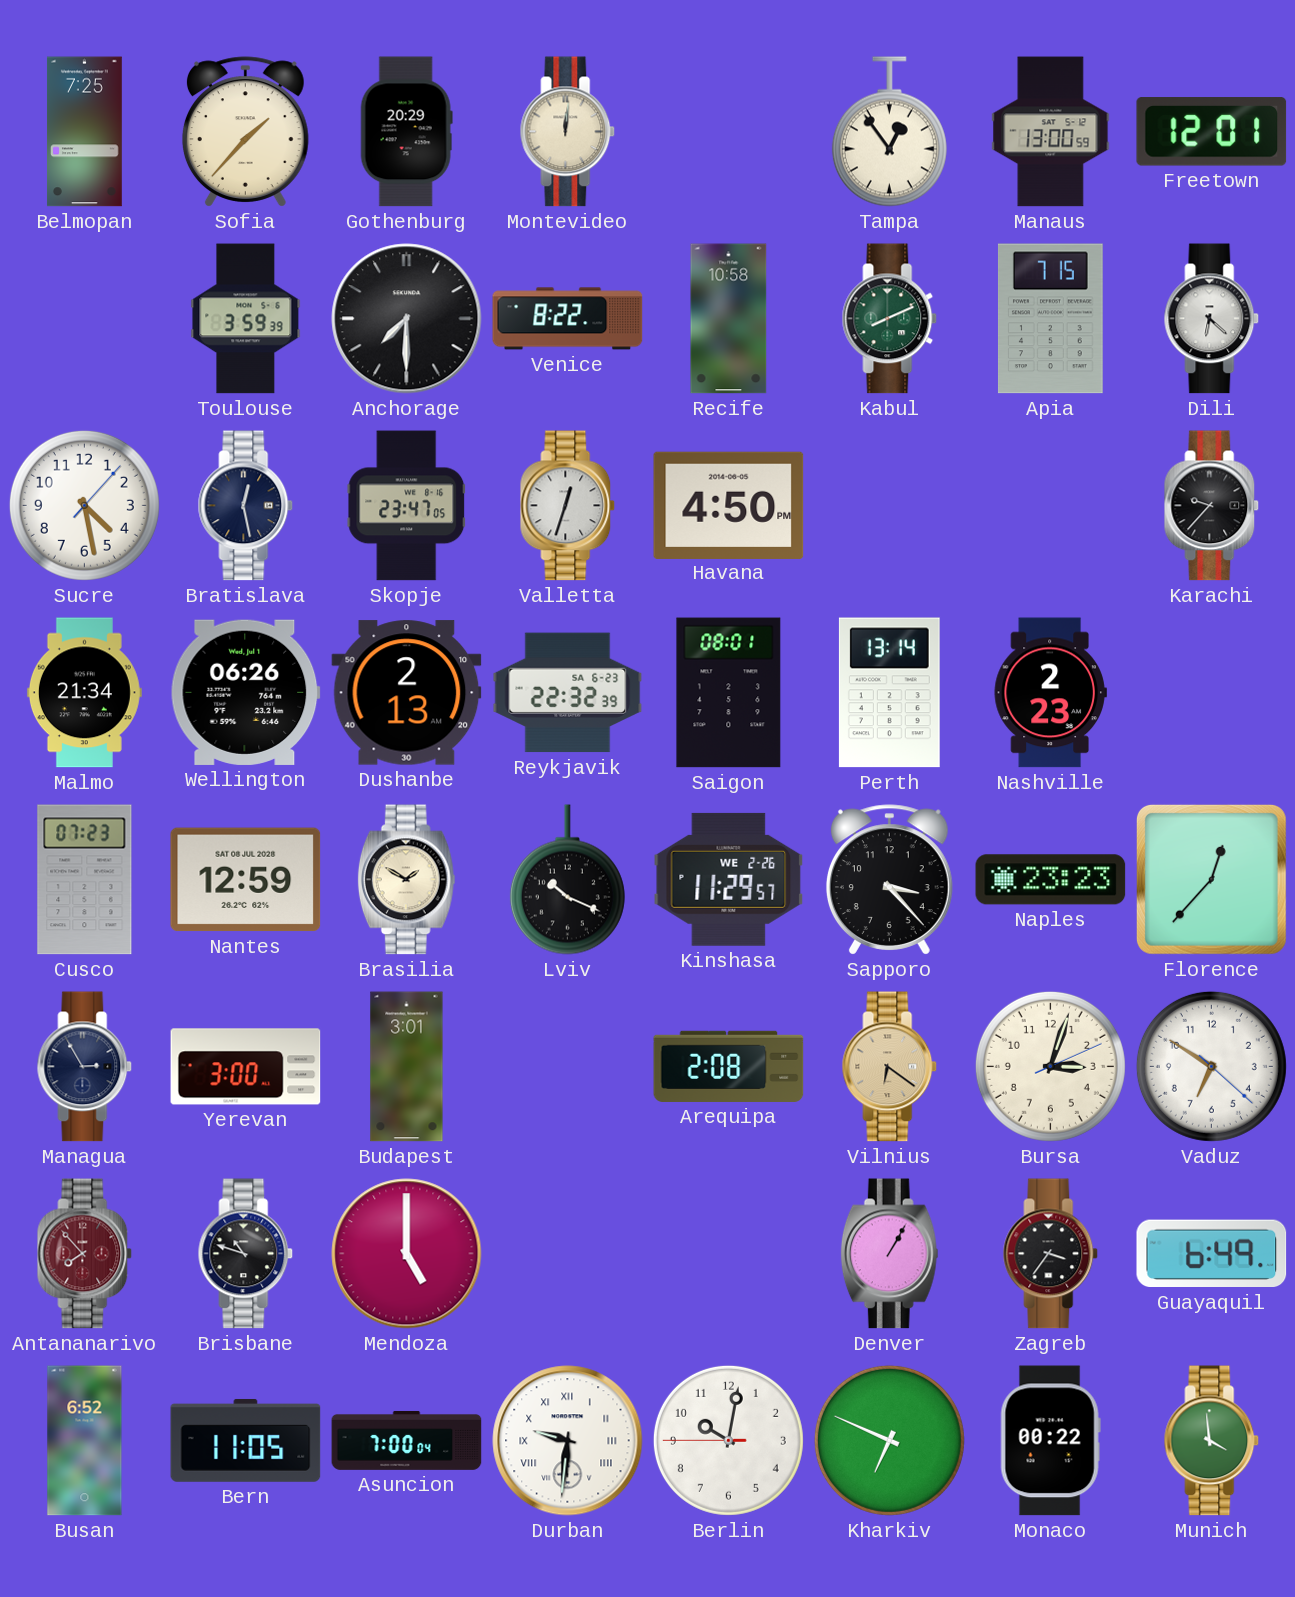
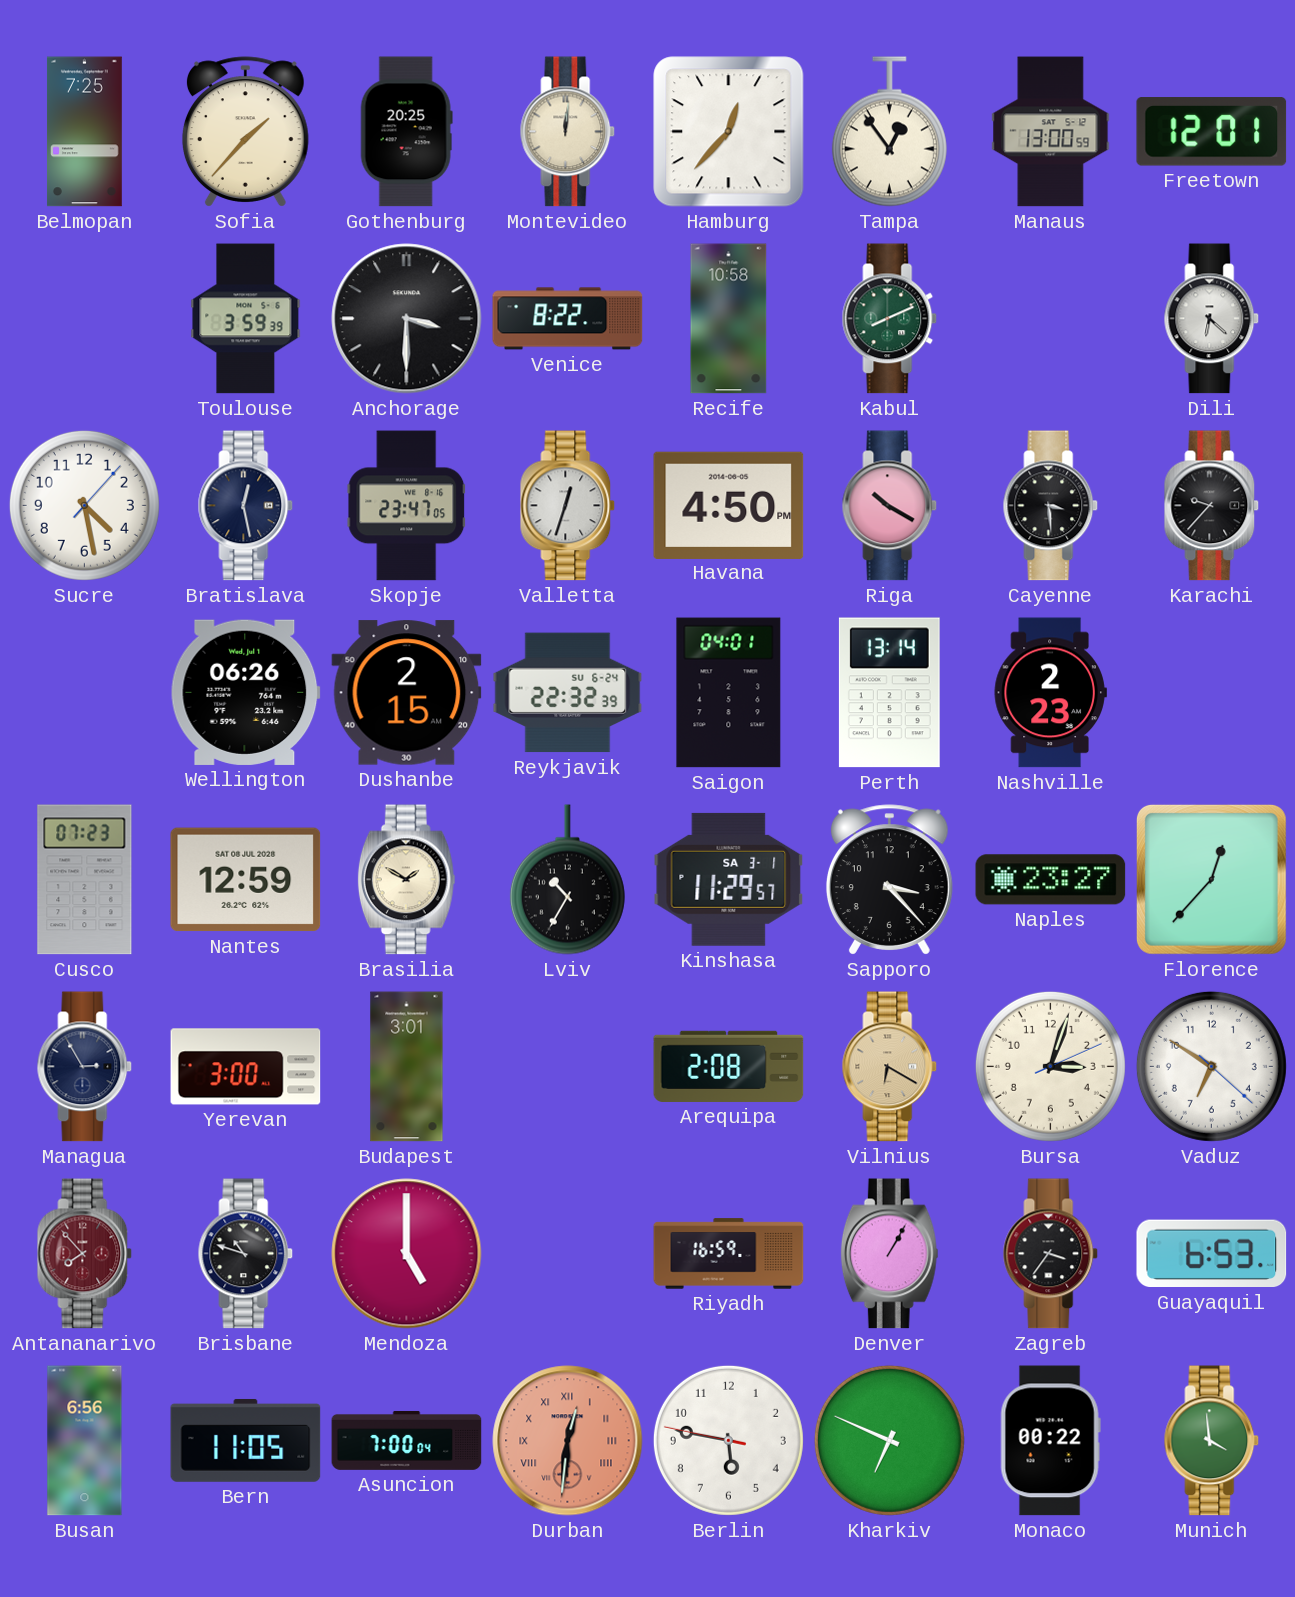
Gothenburg: 20:29 -> 20:25
Hamburg: none -> 12:37
Anchorage: 7:30 -> 3:30
Apia: 7:15 -> none
Riga: none -> 10:20
Cayenne: none -> 3:29
Malmo: 21:34 -> none
Dushanbe: 2:13 -> 2:15
Reykjavik date: SA 6-23 -> SU 6-24
Saigon: 08:01 -> 04:01
Lviv: 10:19 -> 10:35
Kinshasa date: WE 2-26 -> SA 3-1
Naples: 23:23 -> 23:27
Vilnius: 6:21 -> 6:20
Riyadh: none -> 16:59
Guayaquil: 6:49 -> 6:53
Busan: 6:52 -> 6:56
Durban: 9:31 -> 12:31
Durban dial: white -> salmon
Berlin: 10:01 -> 5:46
